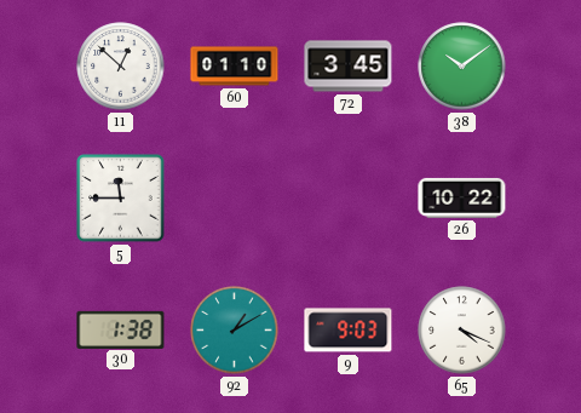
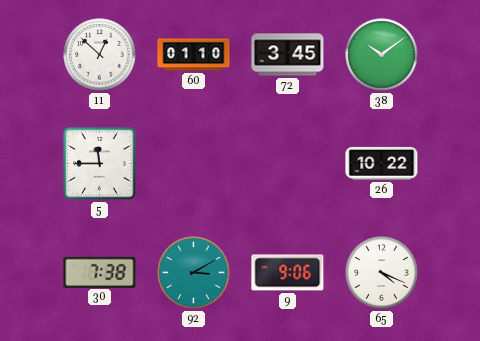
30: 1:38 -> 7:38
92: 1:10 -> 3:10
9: 9:03 -> 9:06
